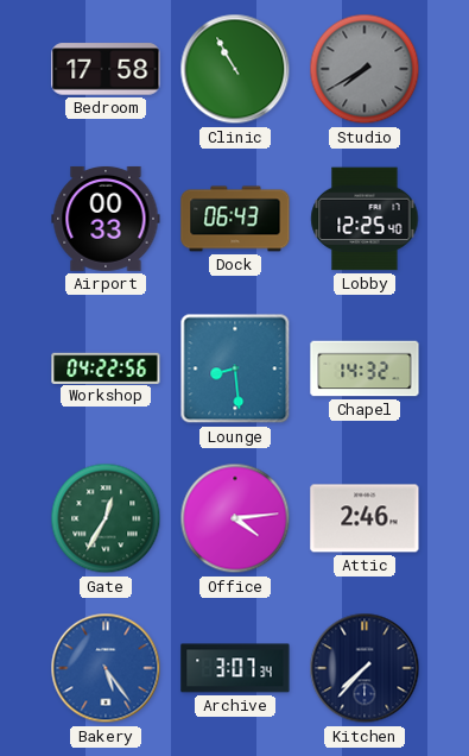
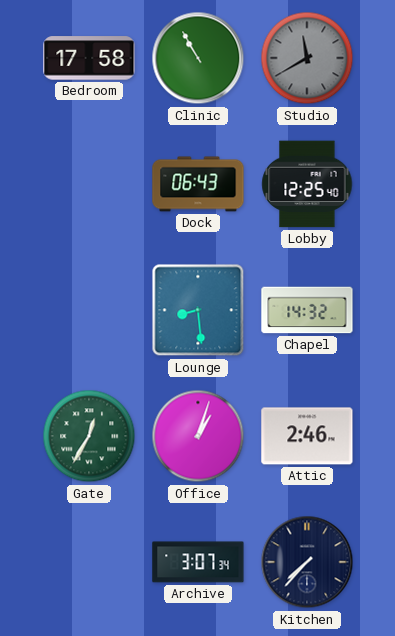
Studio: 7:40 -> 11:40
Airport: 00:33 -> none
Workshop: 04:22 -> none
Office: 4:14 -> 1:03
Bakery: 5:24 -> none
